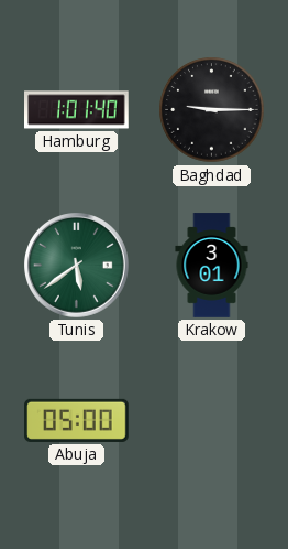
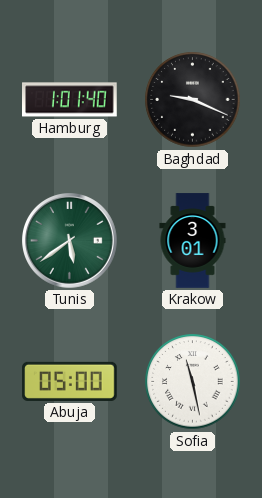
Baghdad: 9:15 -> 9:19
Sofia: none -> 11:28
